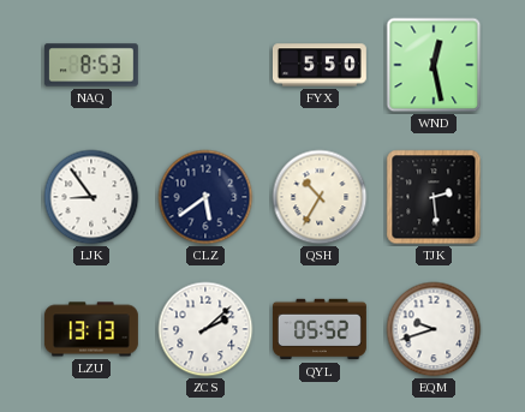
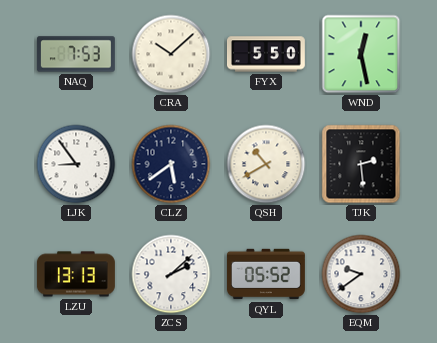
NAQ: 8:53 -> 7:53
CRA: none -> 10:08
QSH: 10:35 -> 10:40
EQM: 9:42 -> 9:39
